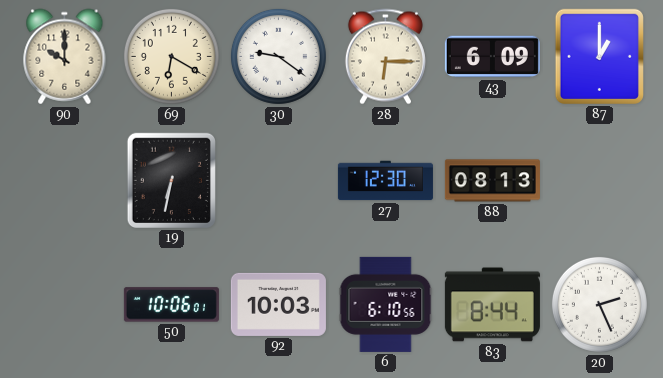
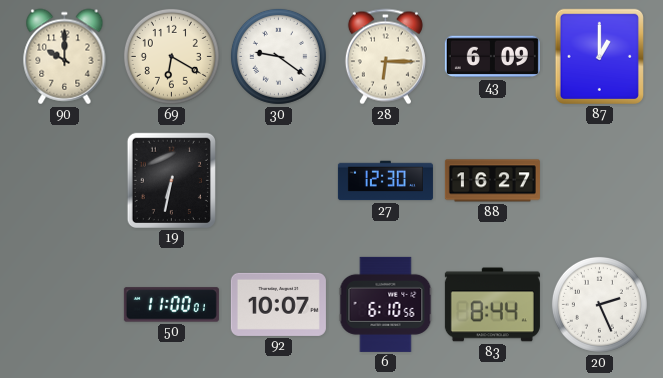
88: 08:13 -> 16:27
50: 10:06 -> 11:00
92: 10:03 -> 10:07
